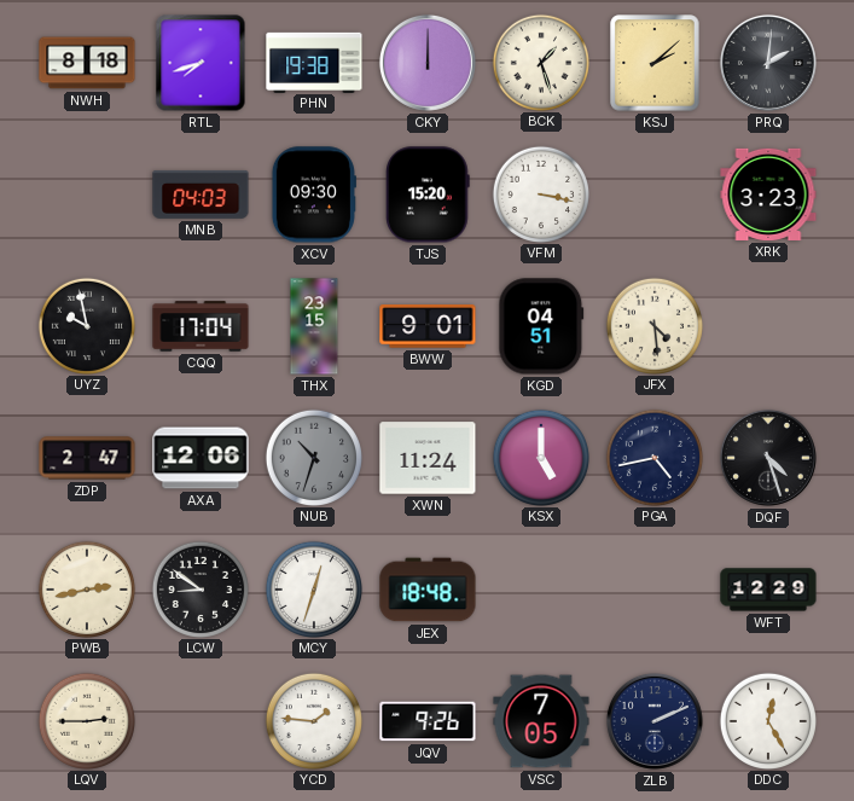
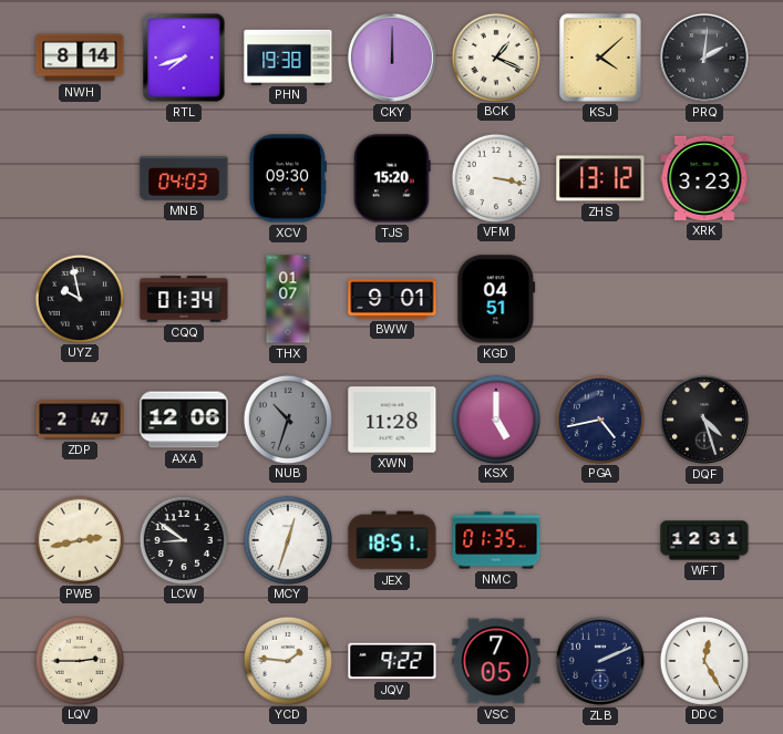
NWH: 8:18 -> 8:14
BCK: 1:27 -> 1:19
KSJ: 2:08 -> 4:08
ZHS: none -> 13:12
CQQ: 17:04 -> 01:34
THX: 23:15 -> 01:07
JFX: 4:29 -> none
XWN: 11:24 -> 11:28
JEX: 18:48 -> 18:51
NMC: none -> 01:35
WFT: 12:29 -> 12:31
JQV: 9:26 -> 9:22
